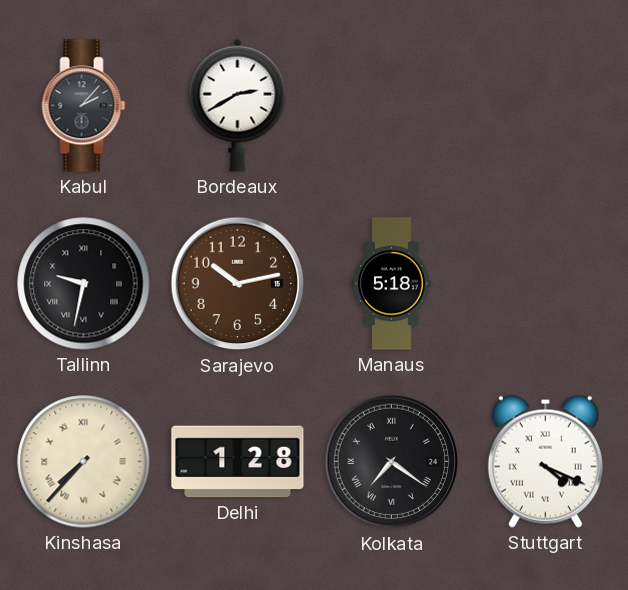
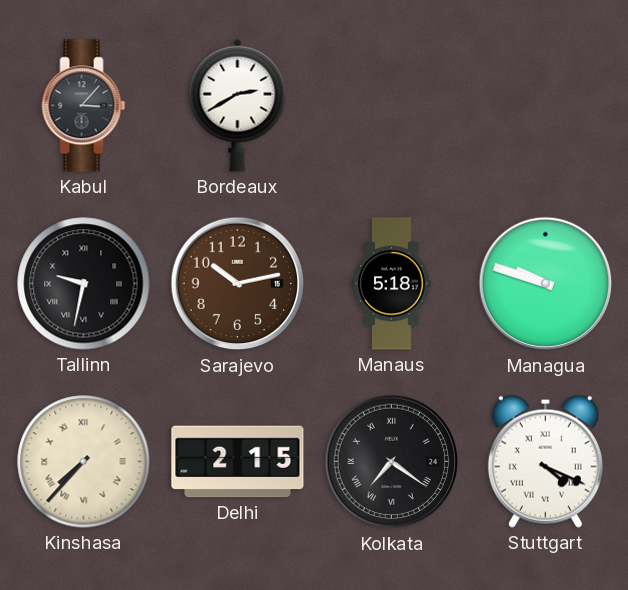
Kabul: 2:07 -> 3:07
Managua: none -> 9:48
Delhi: 1:28 -> 2:15
